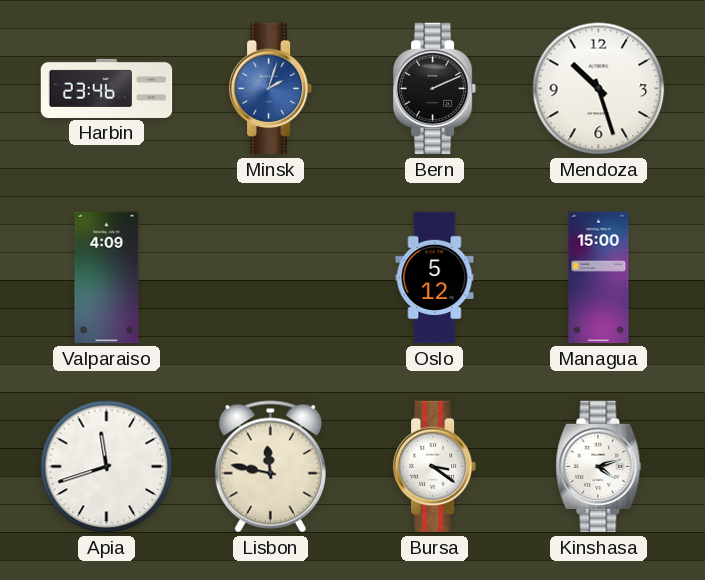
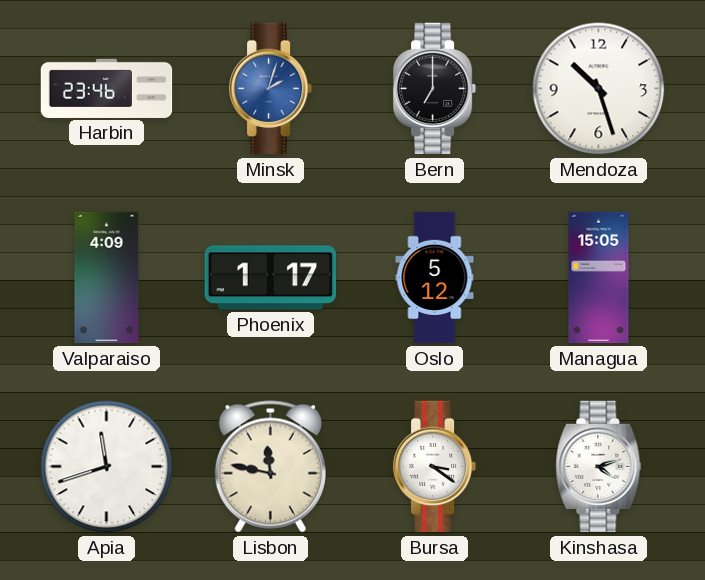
Bern: 2:11 -> 7:00
Phoenix: none -> 1:17
Managua: 15:00 -> 15:05
